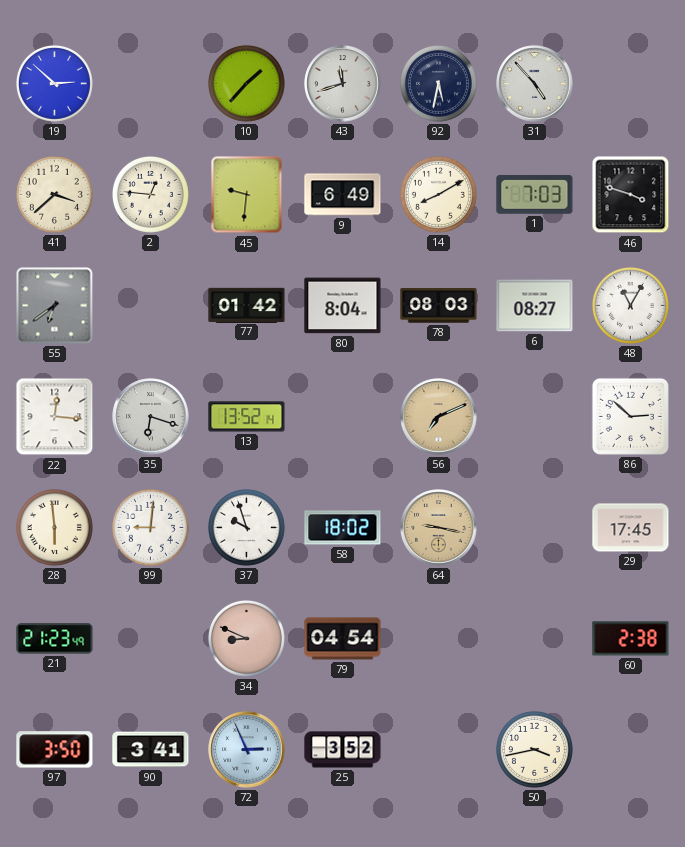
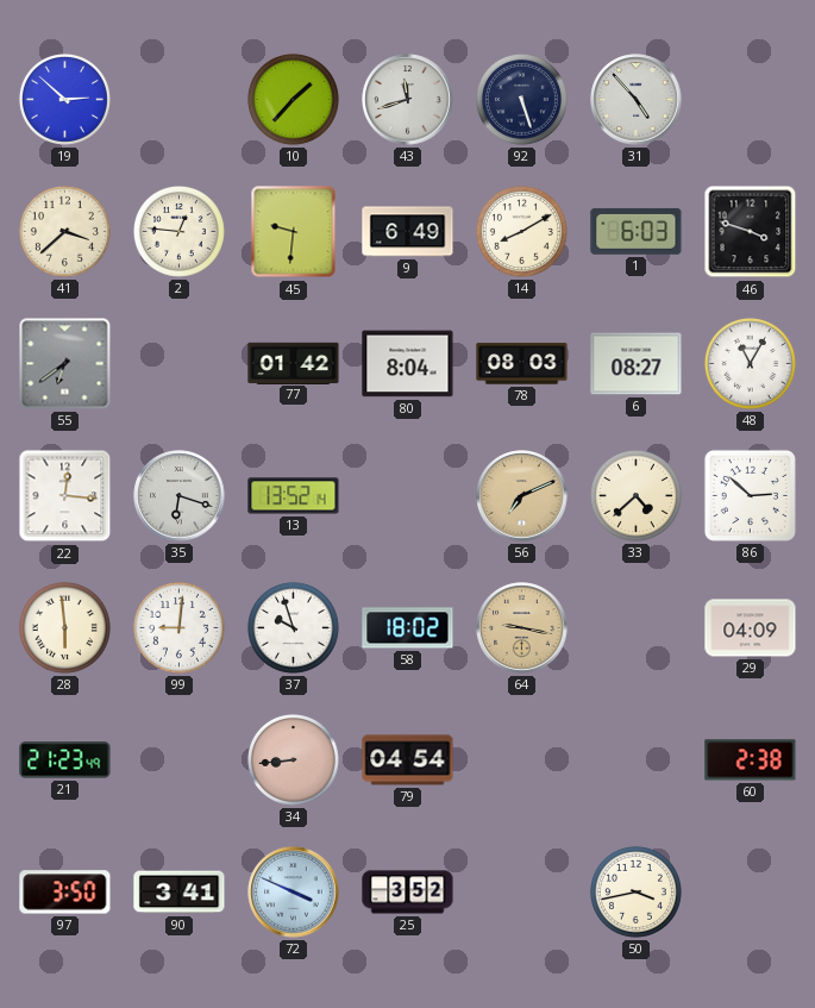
92: 5:32 -> 5:27
1: 7:03 -> 6:03
33: none -> 4:38
29: 17:45 -> 04:09
34: 8:49 -> 8:44
72: 2:56 -> 3:49
